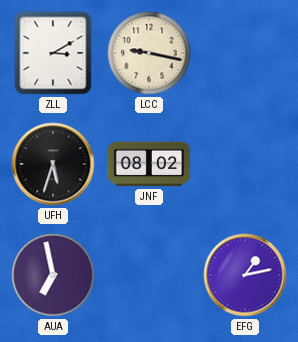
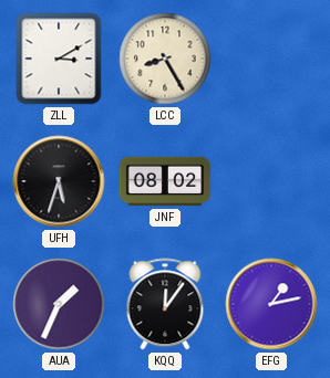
LCC: 9:17 -> 8:25
AUA: 6:58 -> 1:34
KQQ: none -> 12:06
